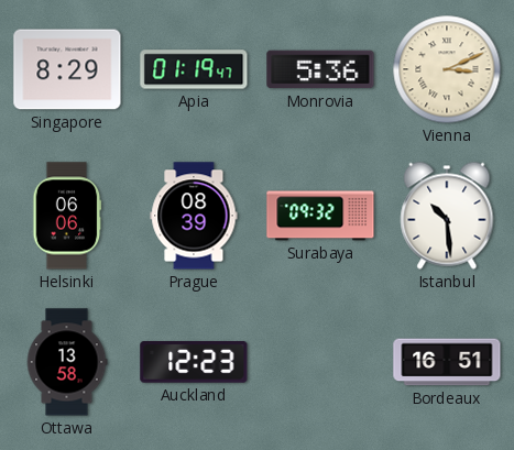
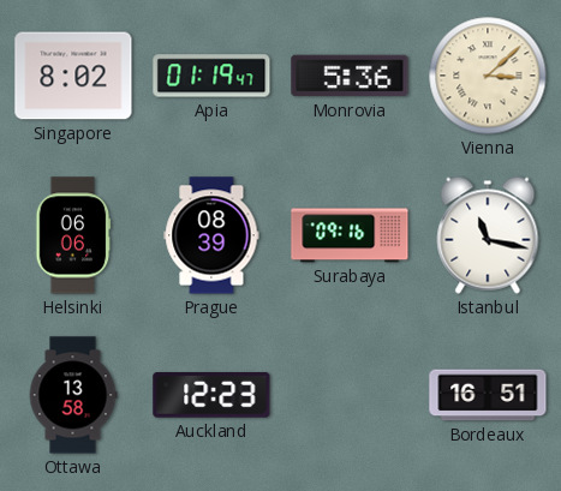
Singapore: 8:29 -> 8:02
Vienna: 3:11 -> 3:08
Surabaya: 09:32 -> 09:16
Istanbul: 10:29 -> 11:17
